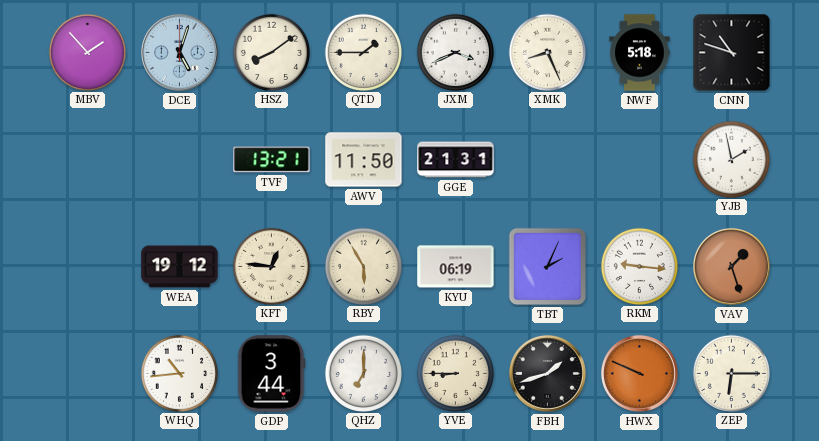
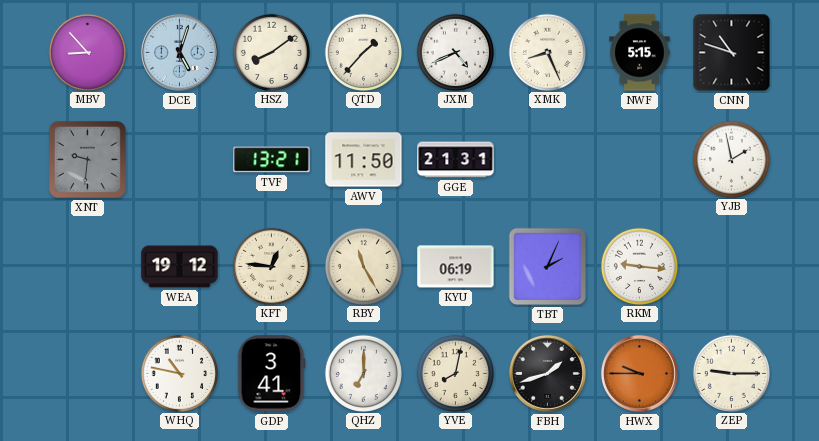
MBV: 1:53 -> 8:53
QTD: 1:45 -> 1:37
JXM: 3:41 -> 4:41
NWF: 5:18 -> 5:15
XNT: none -> 9:31
RBY: 5:55 -> 11:25
VAV: 1:27 -> none
WHQ: 10:44 -> 10:47
GDP: 3:44 -> 3:41
YVE: 8:45 -> 8:02
HWX: 9:49 -> 9:45
ZEP: 6:15 -> 9:15
